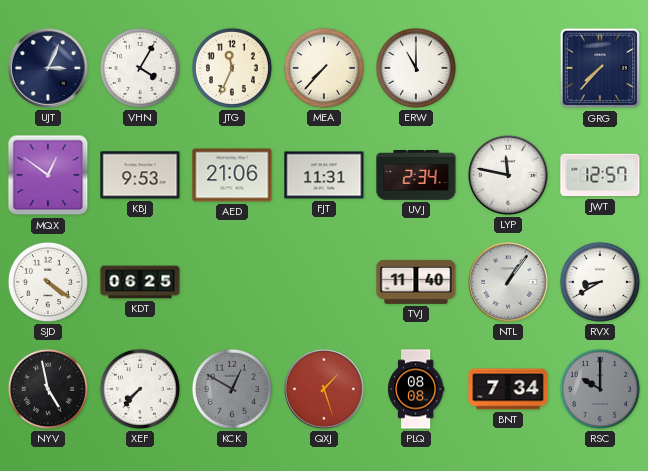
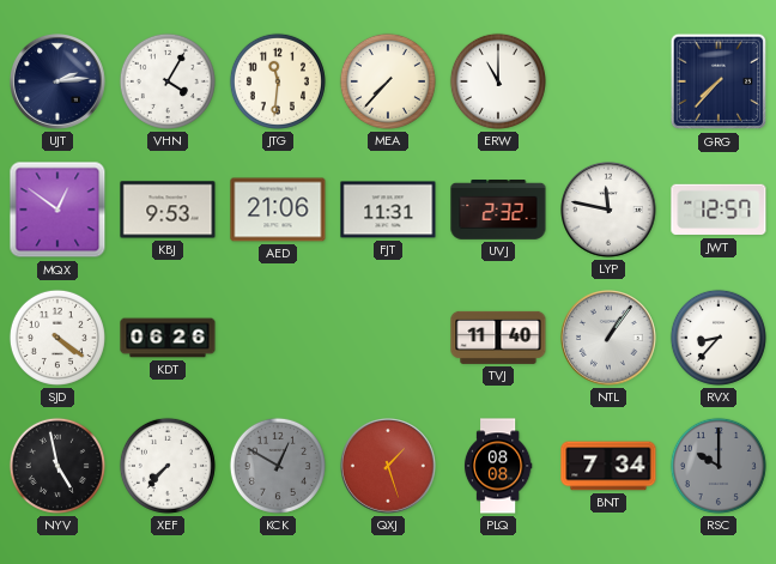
UJT: 3:04 -> 2:14
JTG: 11:34 -> 11:31
UVJ: 2:34 -> 2:32
KDT: 06:25 -> 06:26
RVX: 8:40 -> 8:37
